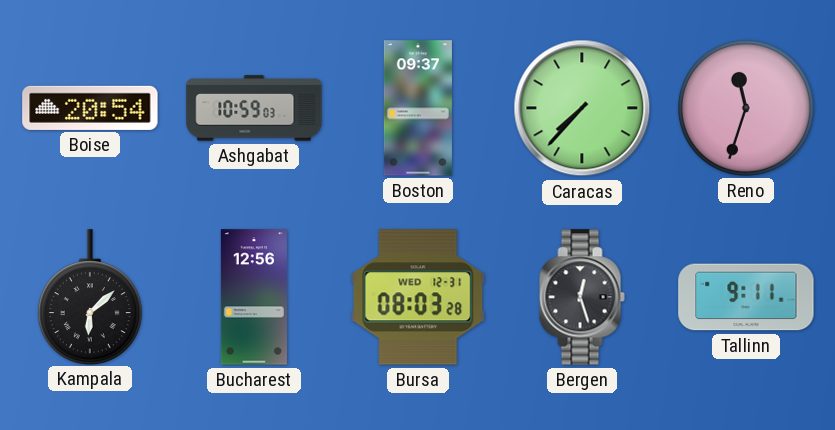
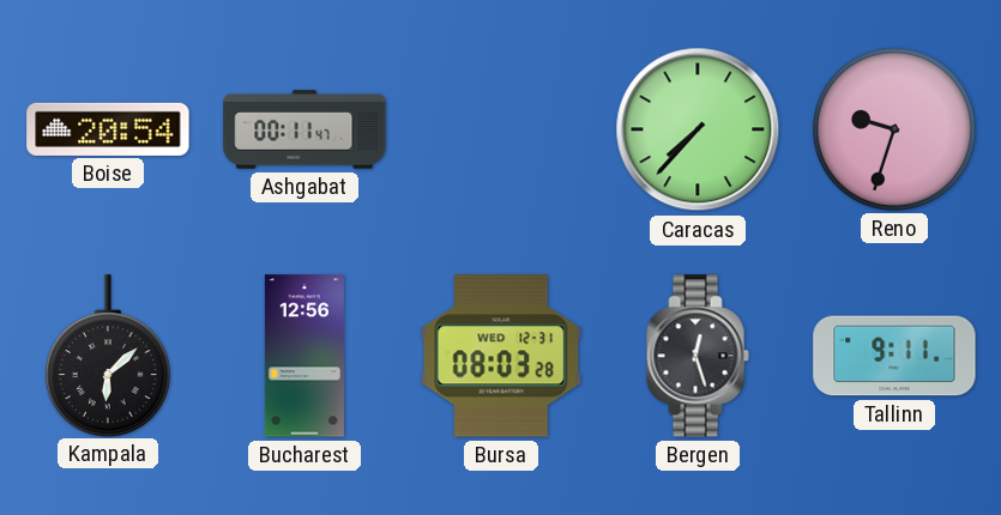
Ashgabat: 10:59 -> 00:11
Boston: 09:37 -> none
Reno: 11:33 -> 9:33
